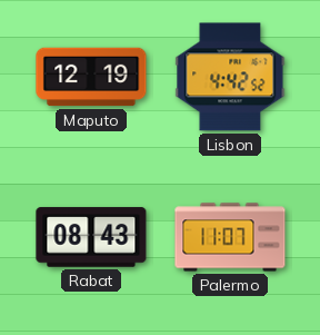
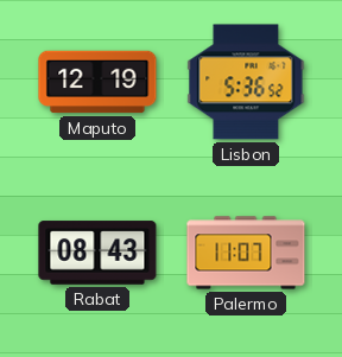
Lisbon: 4:42 -> 5:36
